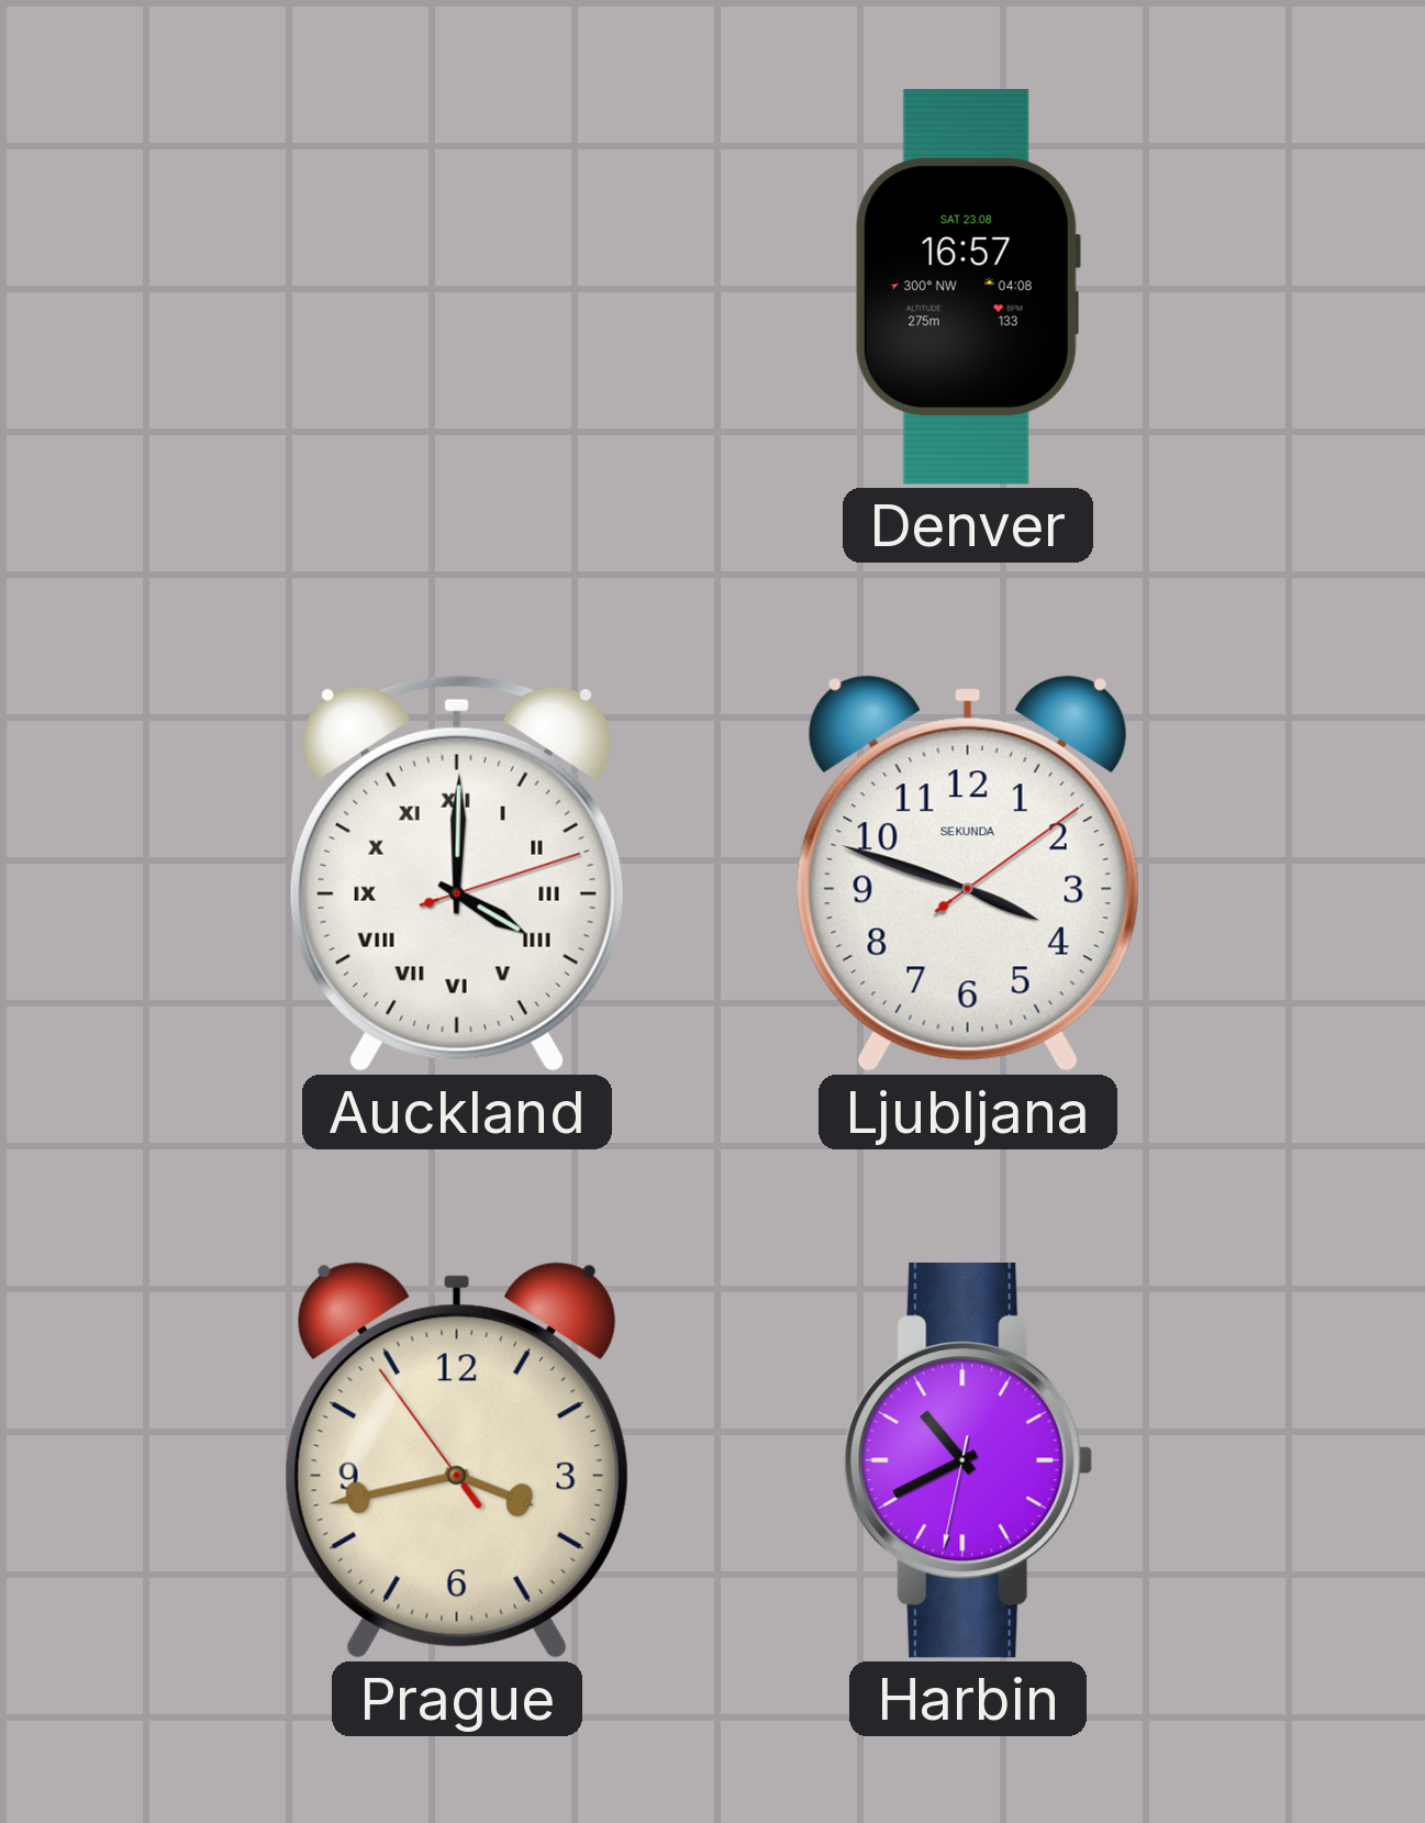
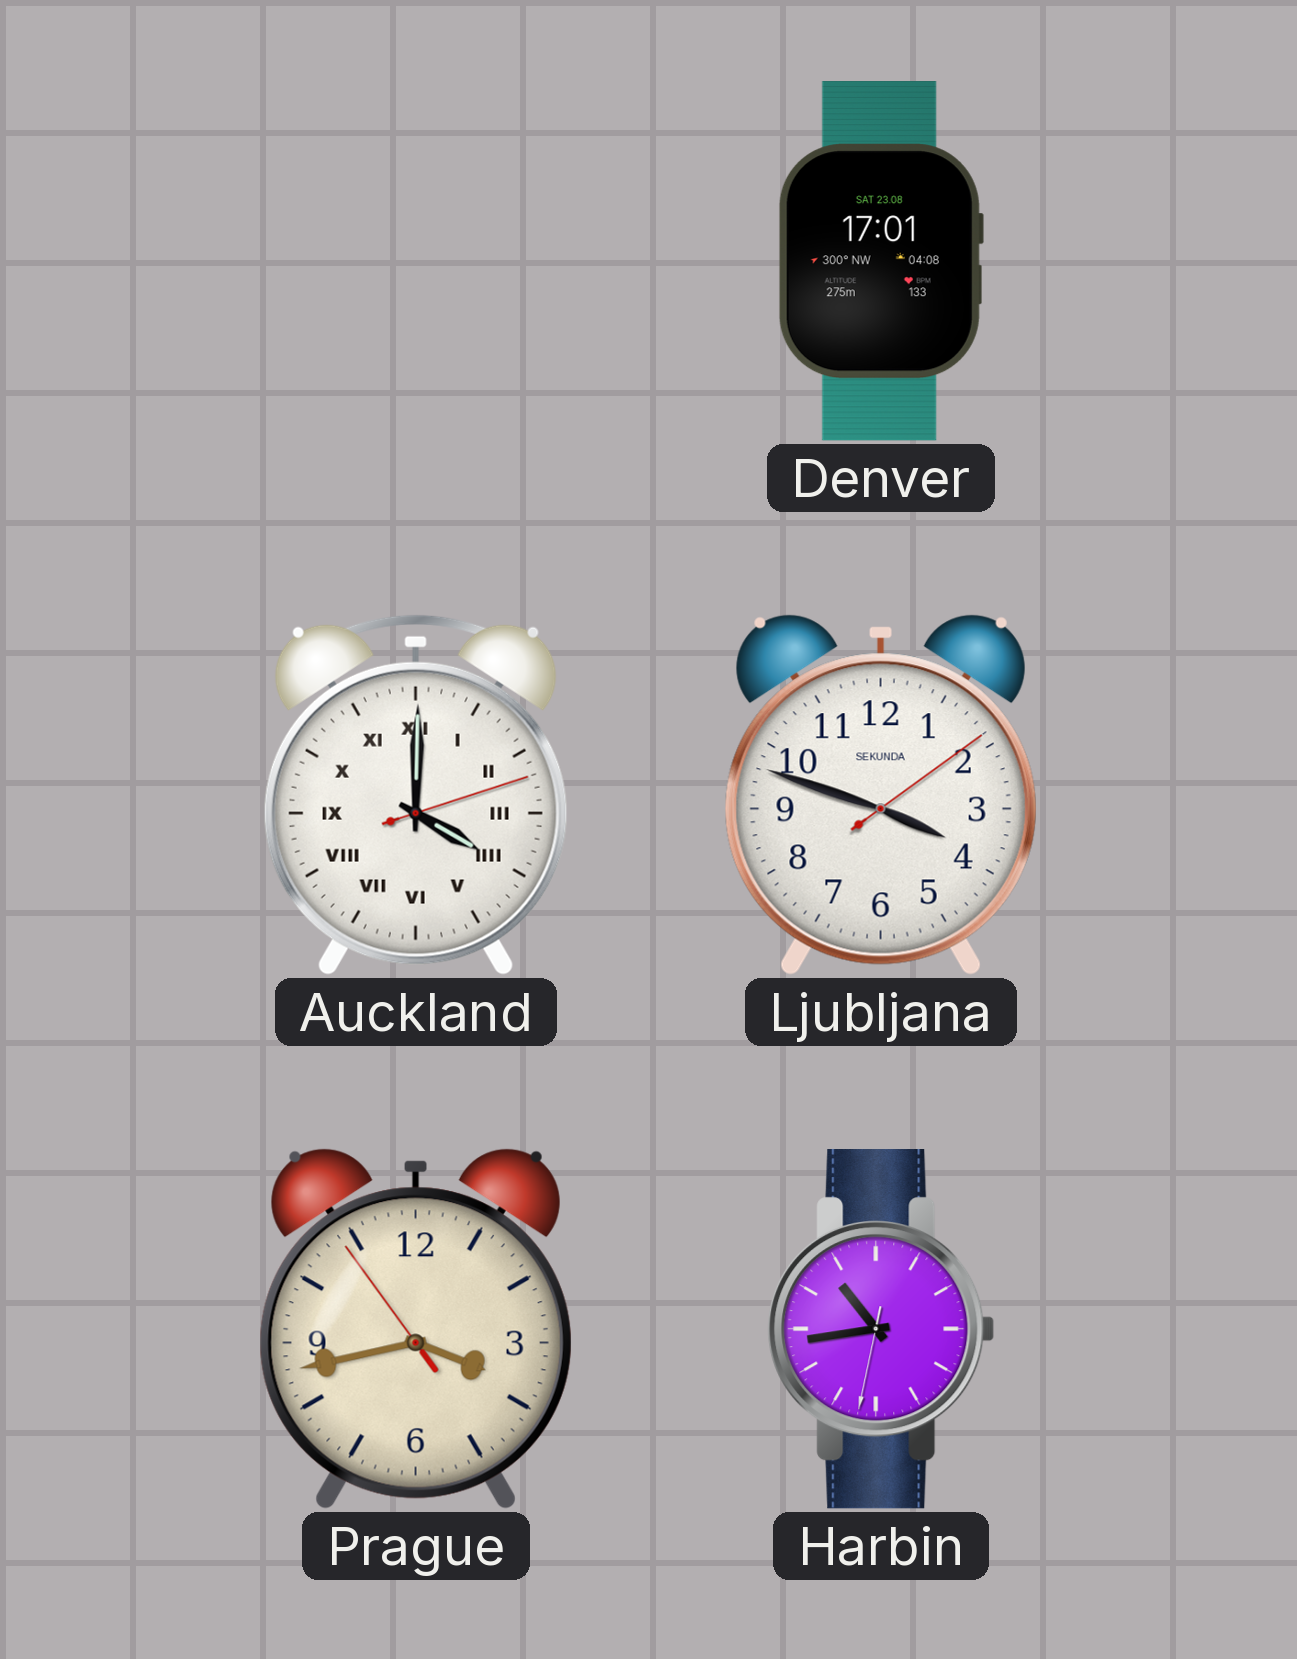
Denver: 16:57 -> 17:01
Harbin: 10:40 -> 10:43
